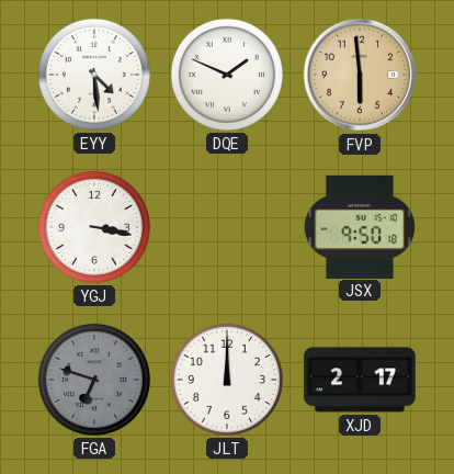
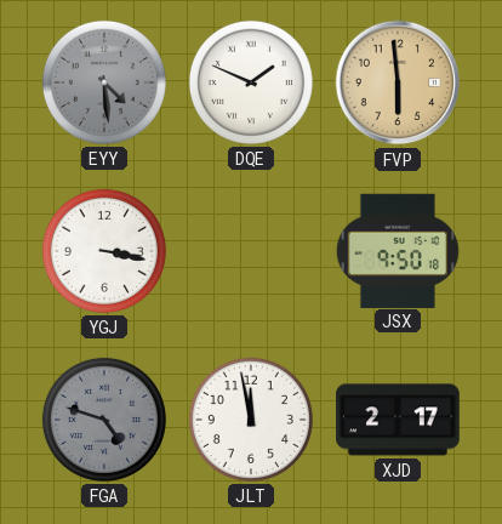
EYY dial: white -> grey
FGA: 6:48 -> 4:48
JLT: 12:00 -> 11:58
